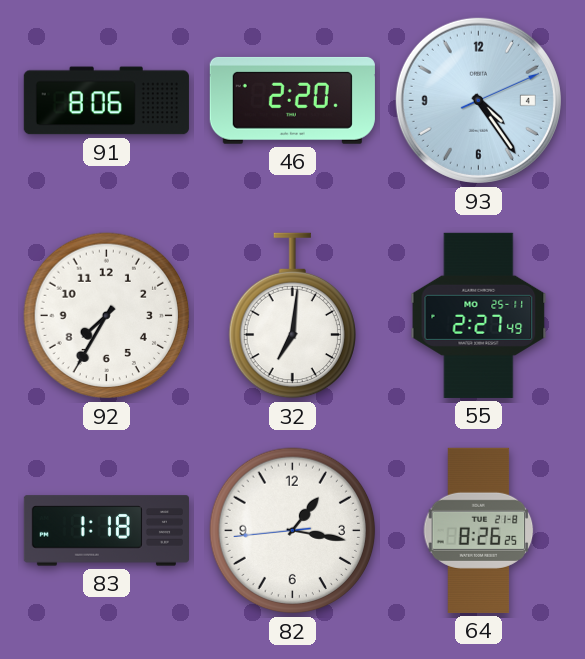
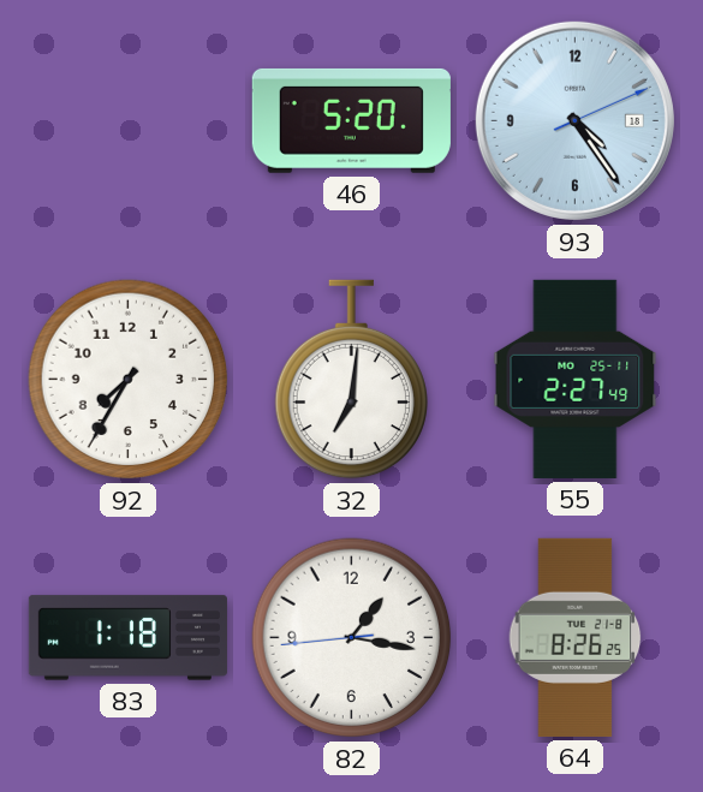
91: 8:06 -> none
46: 2:20 -> 5:20
93 date: 4 -> 18
